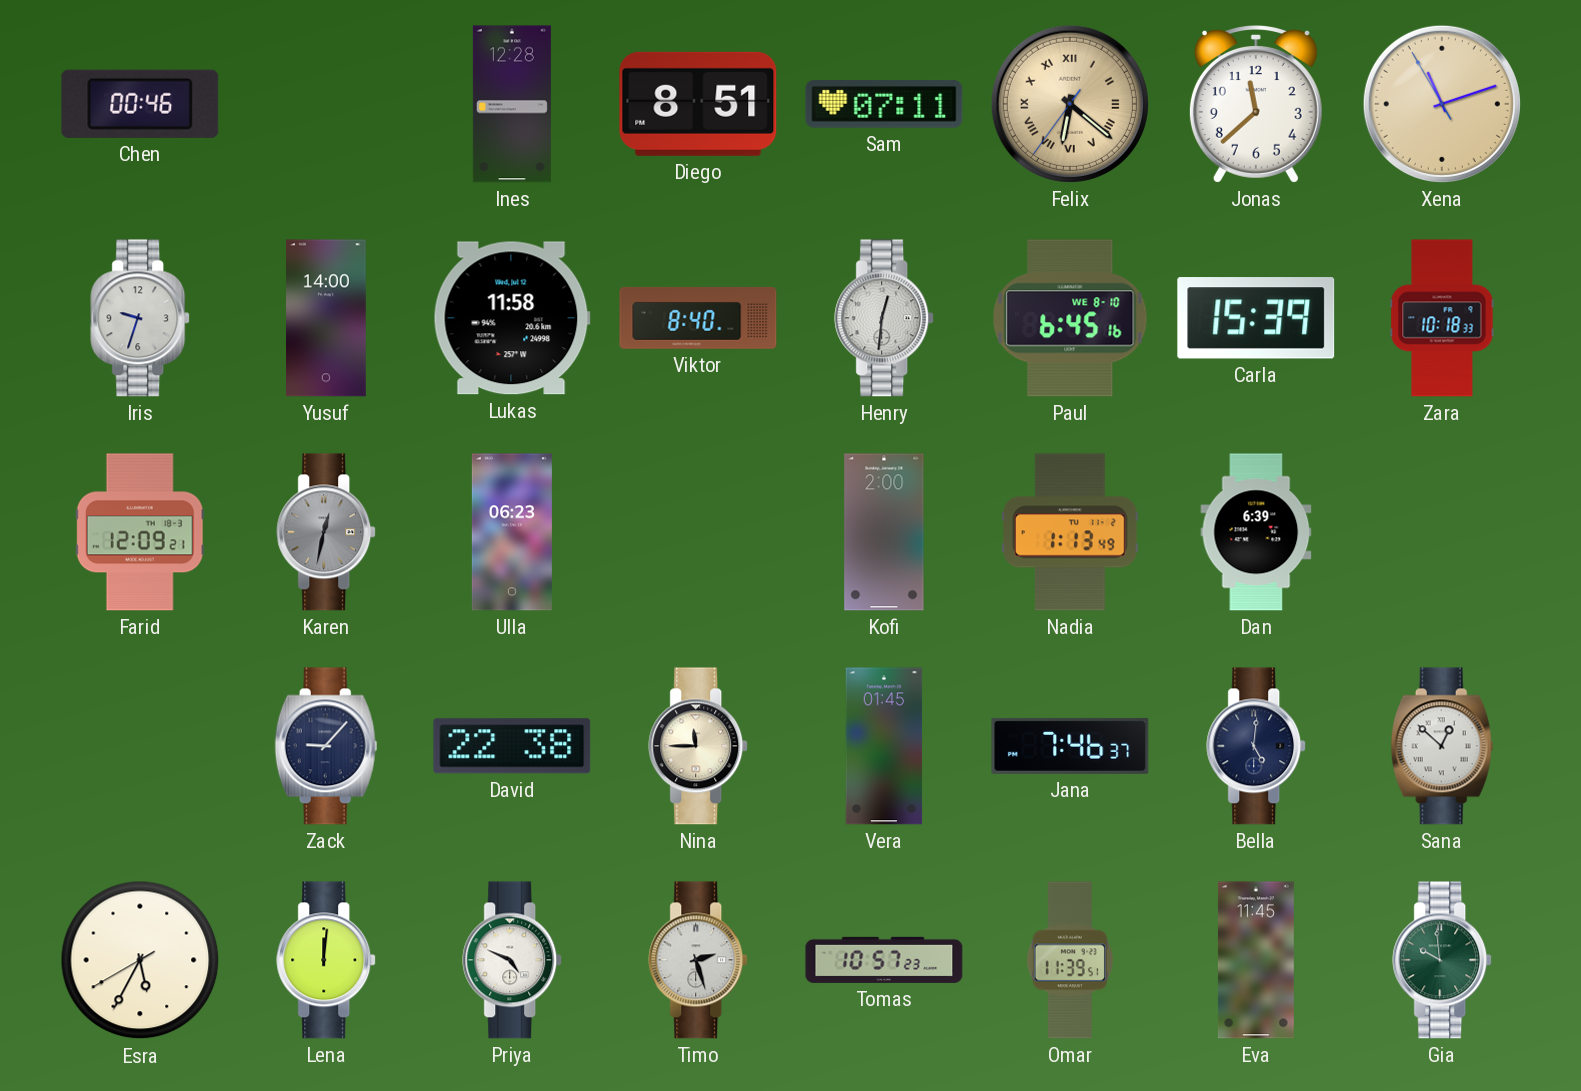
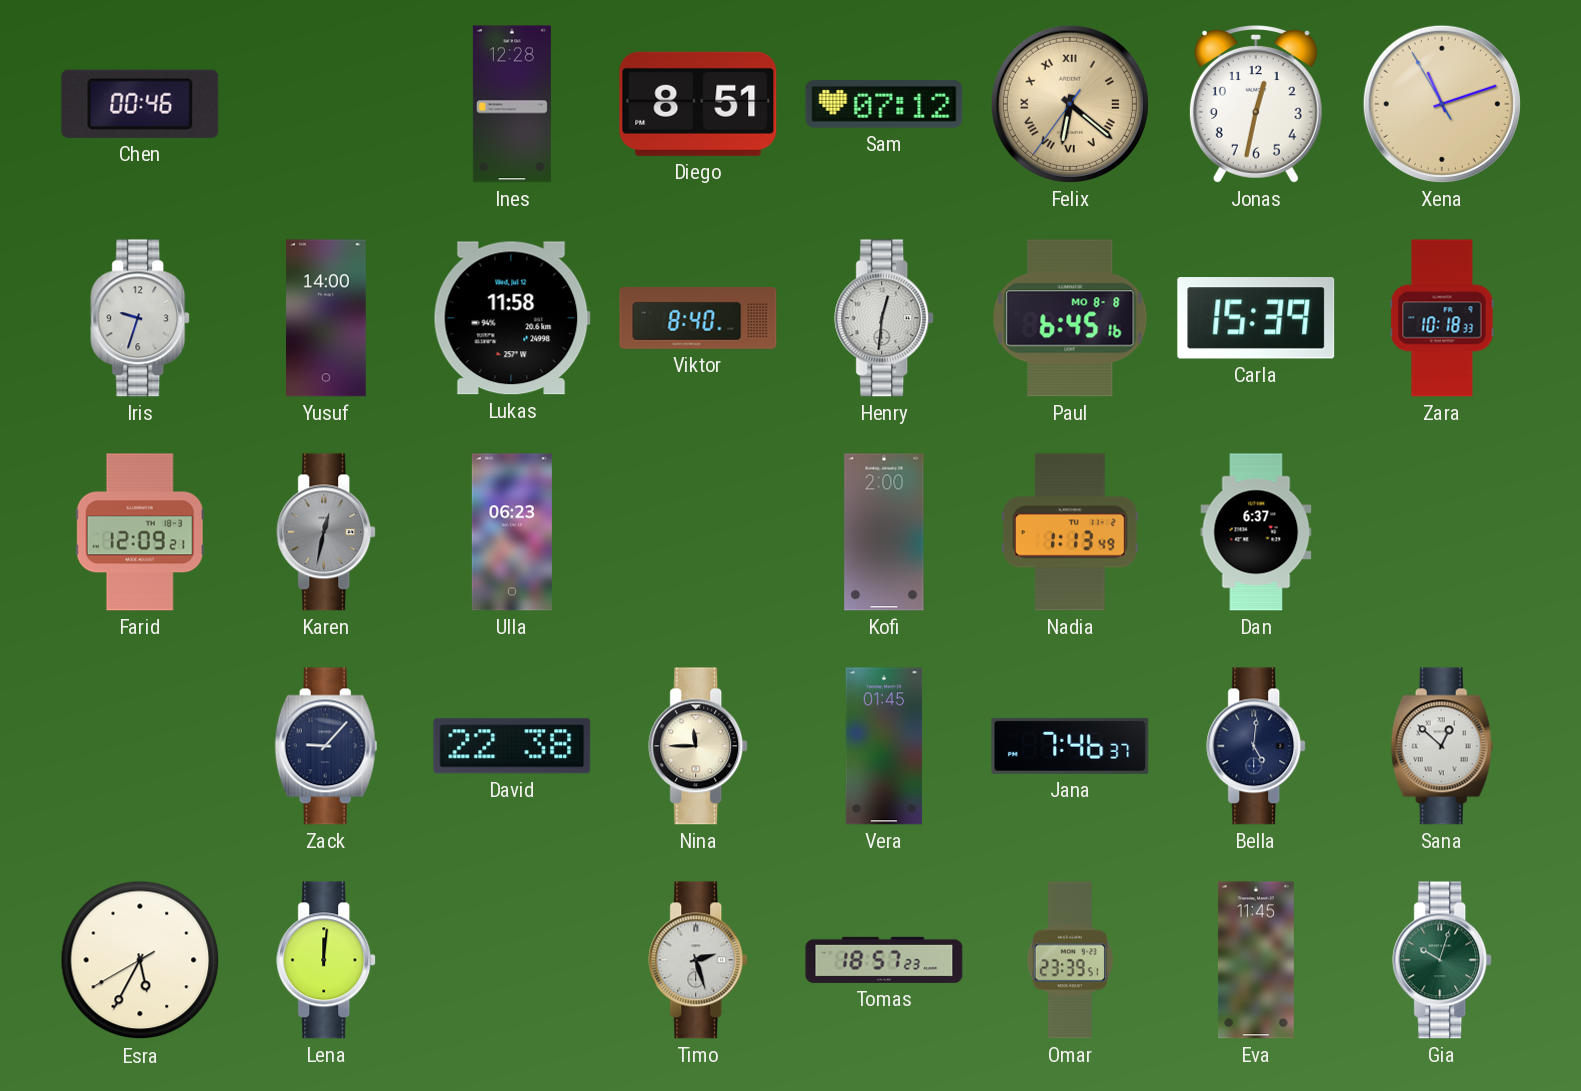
Sam: 07:11 -> 07:12
Jonas: 11:38 -> 12:32
Paul date: WE 8-10 -> MO 8-8
Dan: 6:39 -> 6:37
Priya: 4:49 -> none
Tomas: 10:57 -> 18:57
Omar: 11:39 -> 23:39
Gia: 9:59 -> 10:03
